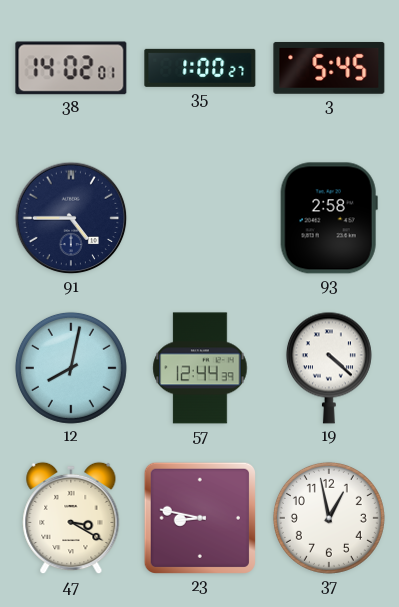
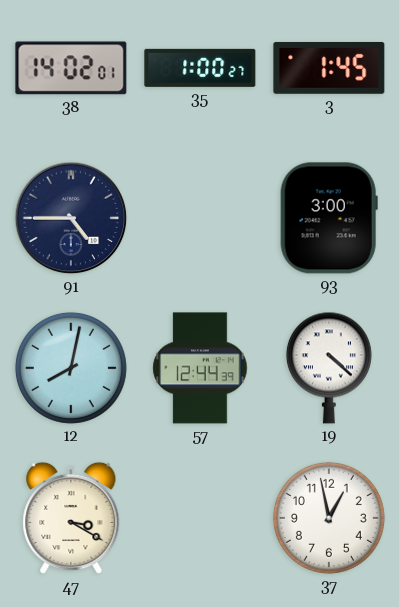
3: 5:45 -> 1:45
93: 2:58 -> 3:00
23: 8:47 -> none
